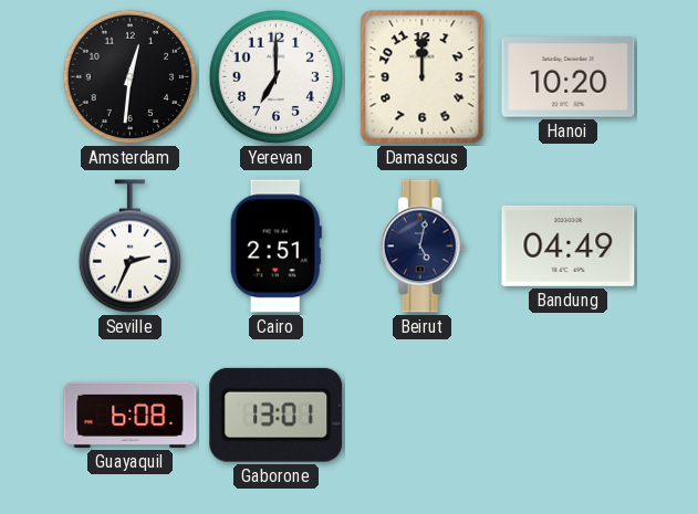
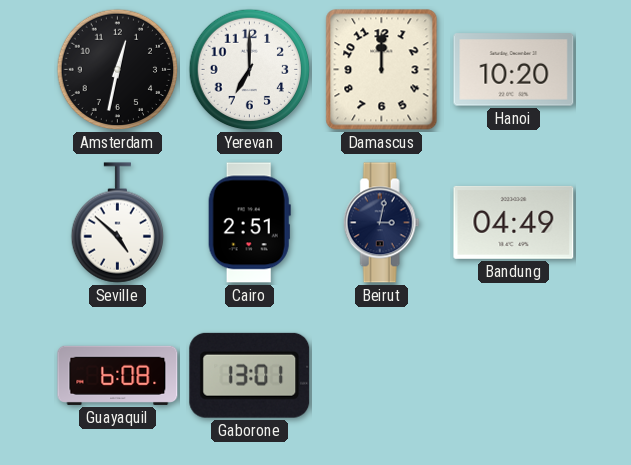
Amsterdam: 12:31 -> 12:32
Seville: 2:34 -> 4:52
Beirut: 5:02 -> 3:02
